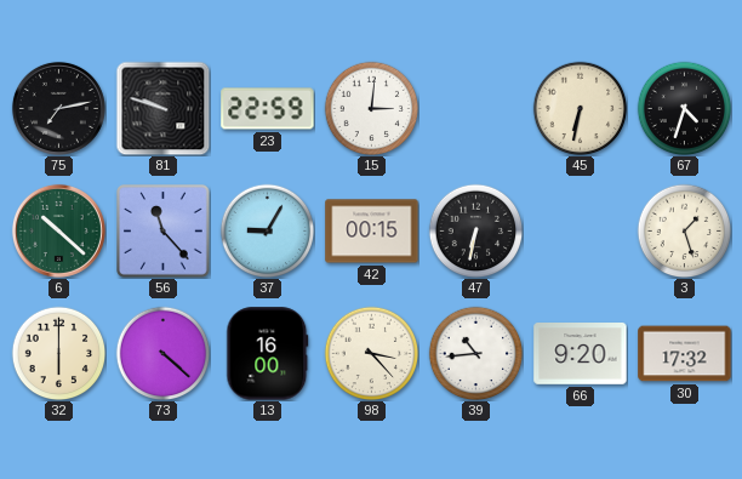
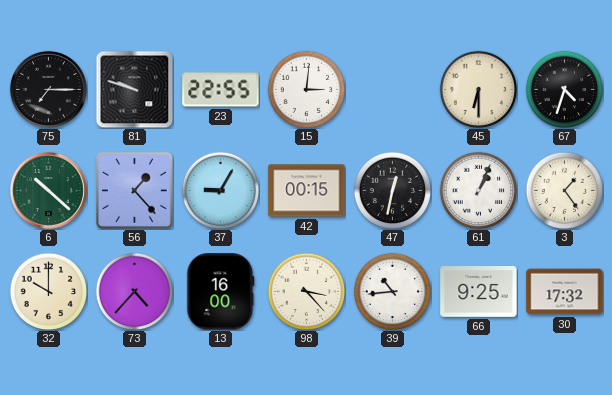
75: 7:13 -> 7:15
23: 22:59 -> 22:55
45: 6:32 -> 6:30
56: 11:23 -> 1:23
47: 6:32 -> 12:32
61: none -> 1:04
3: 1:27 -> 1:24
32: 6:00 -> 10:00
73: 4:22 -> 4:37
66: 9:20 -> 9:25
